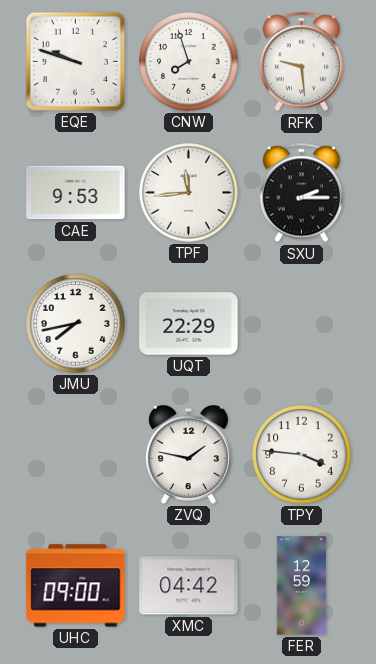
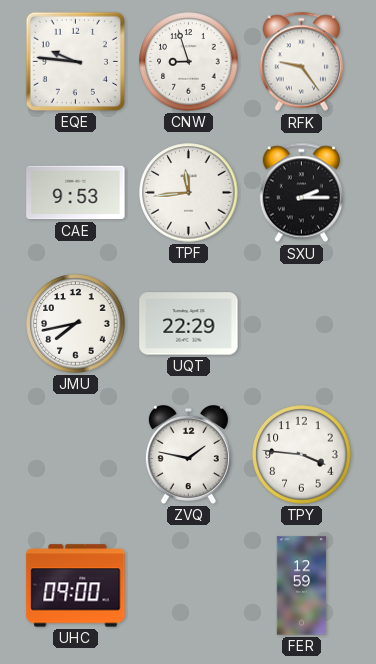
EQE: 9:48 -> 9:46
CNW: 7:57 -> 8:57
RFK: 9:29 -> 9:24
XMC: 04:42 -> none
